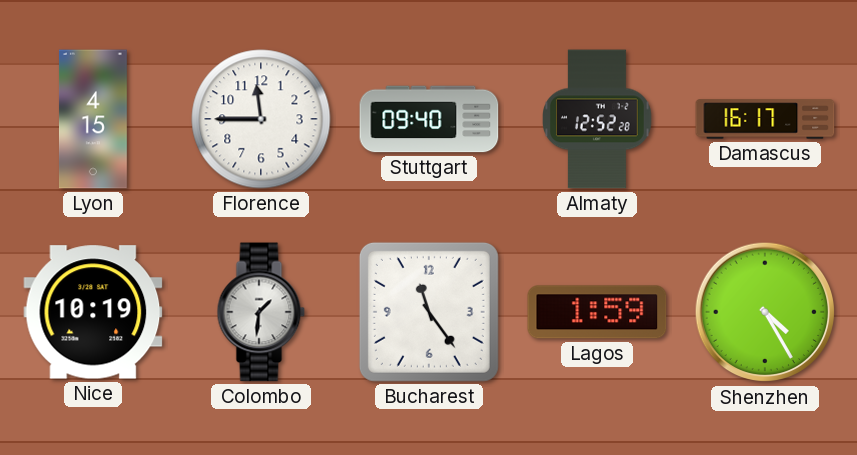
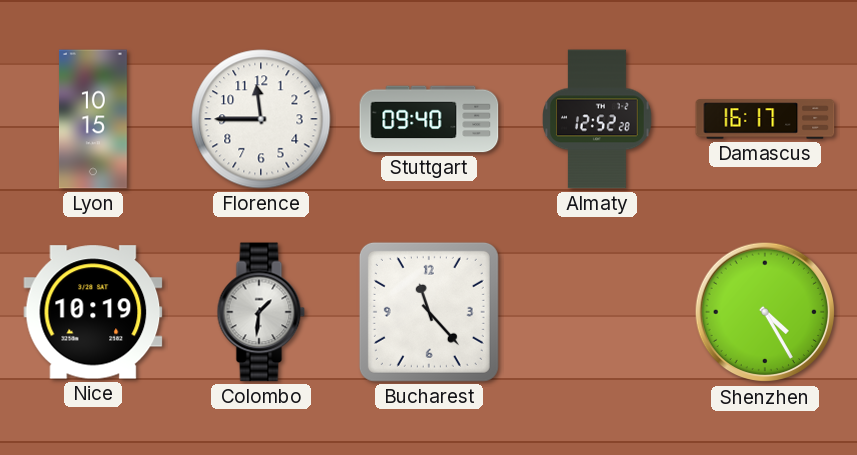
Lyon: 4:15 -> 10:15
Bucharest: 11:24 -> 11:23
Lagos: 1:59 -> none
